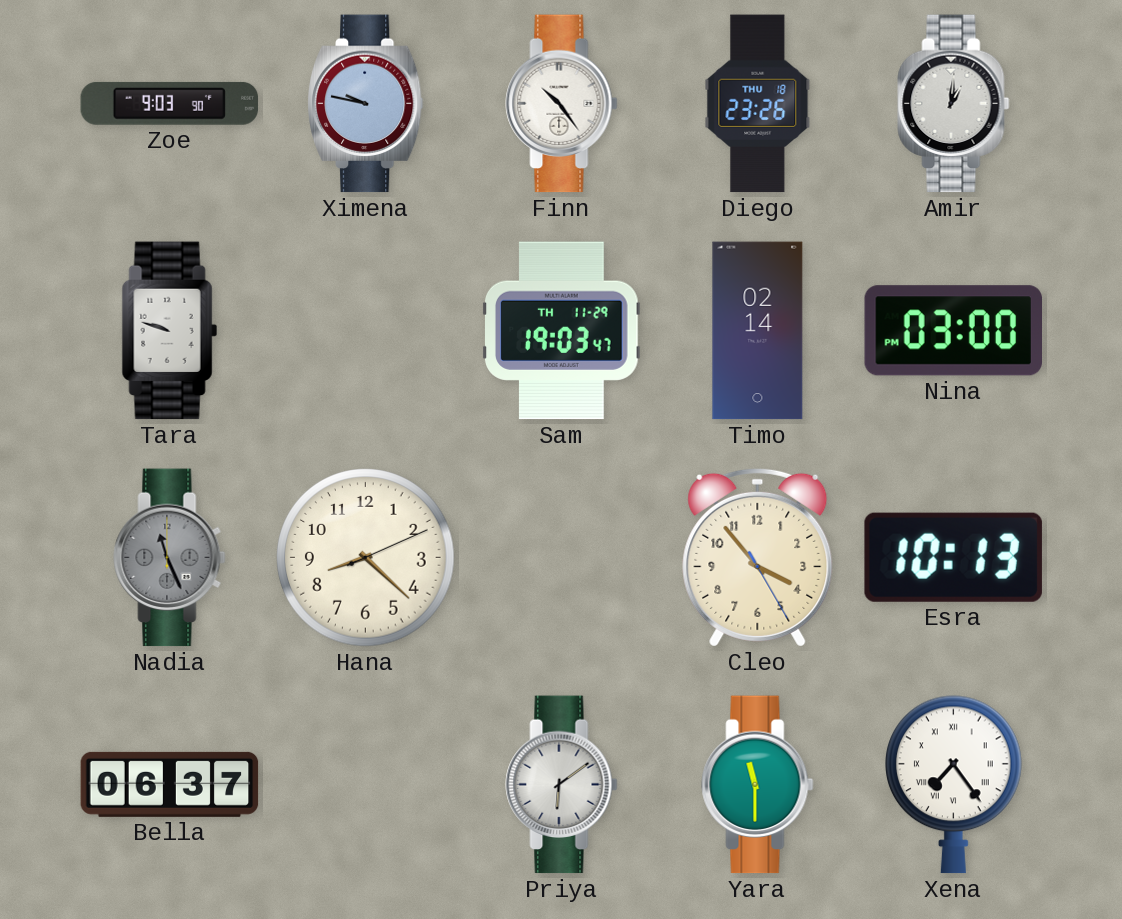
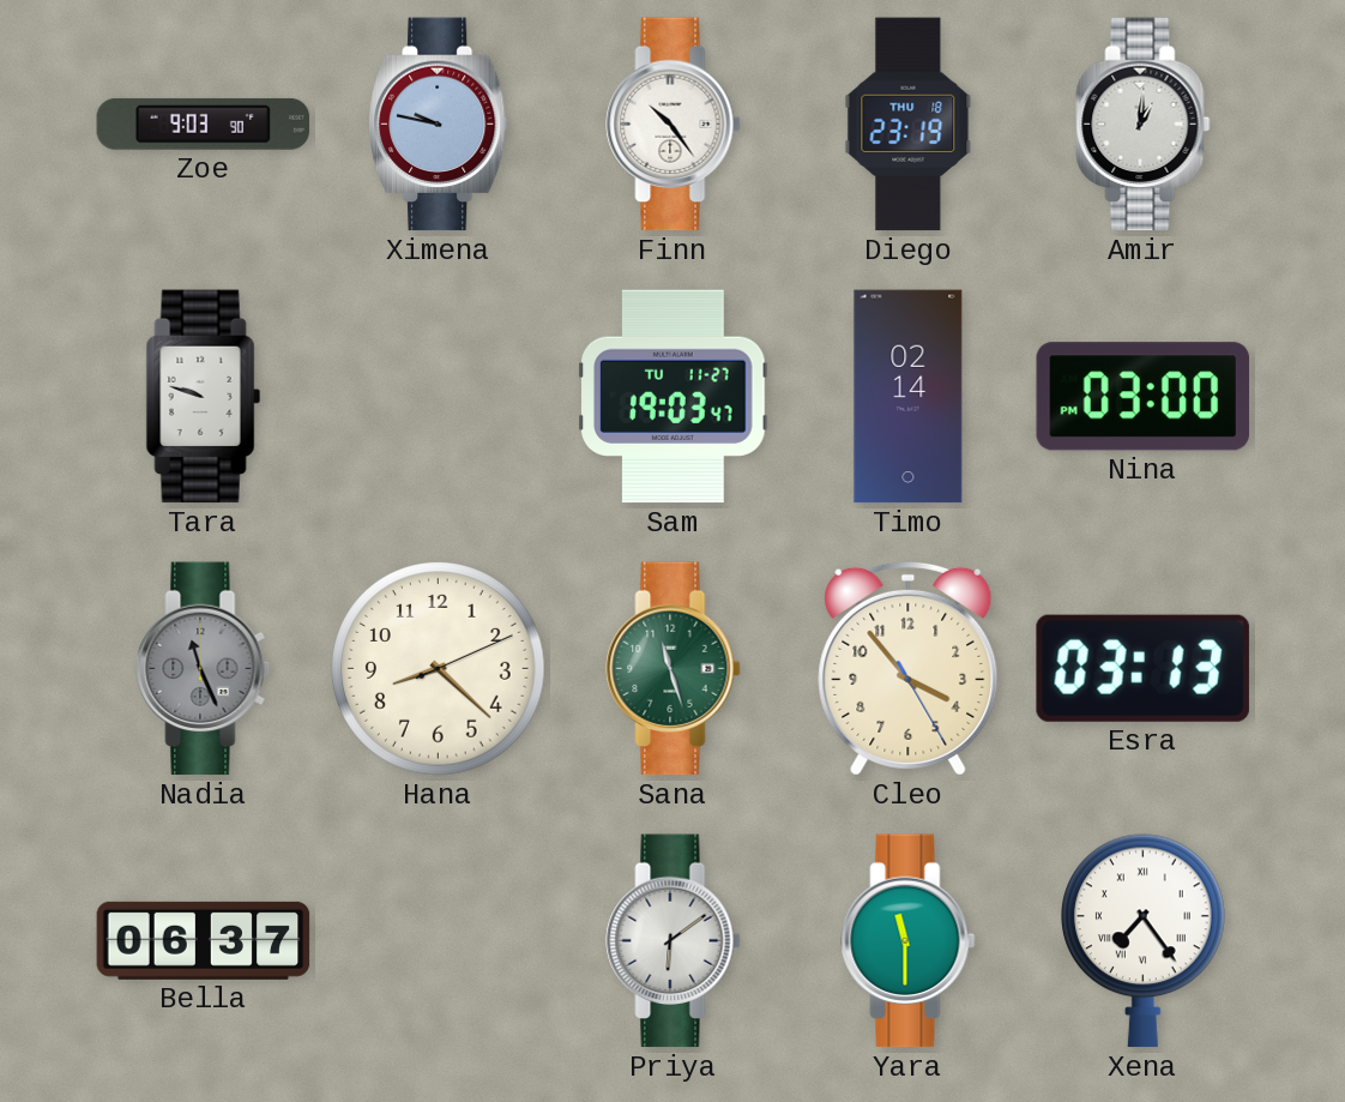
Diego: 23:26 -> 23:19
Sam date: TH 11-29 -> TU 11-27
Sana: none -> 11:27
Esra: 10:13 -> 03:13
